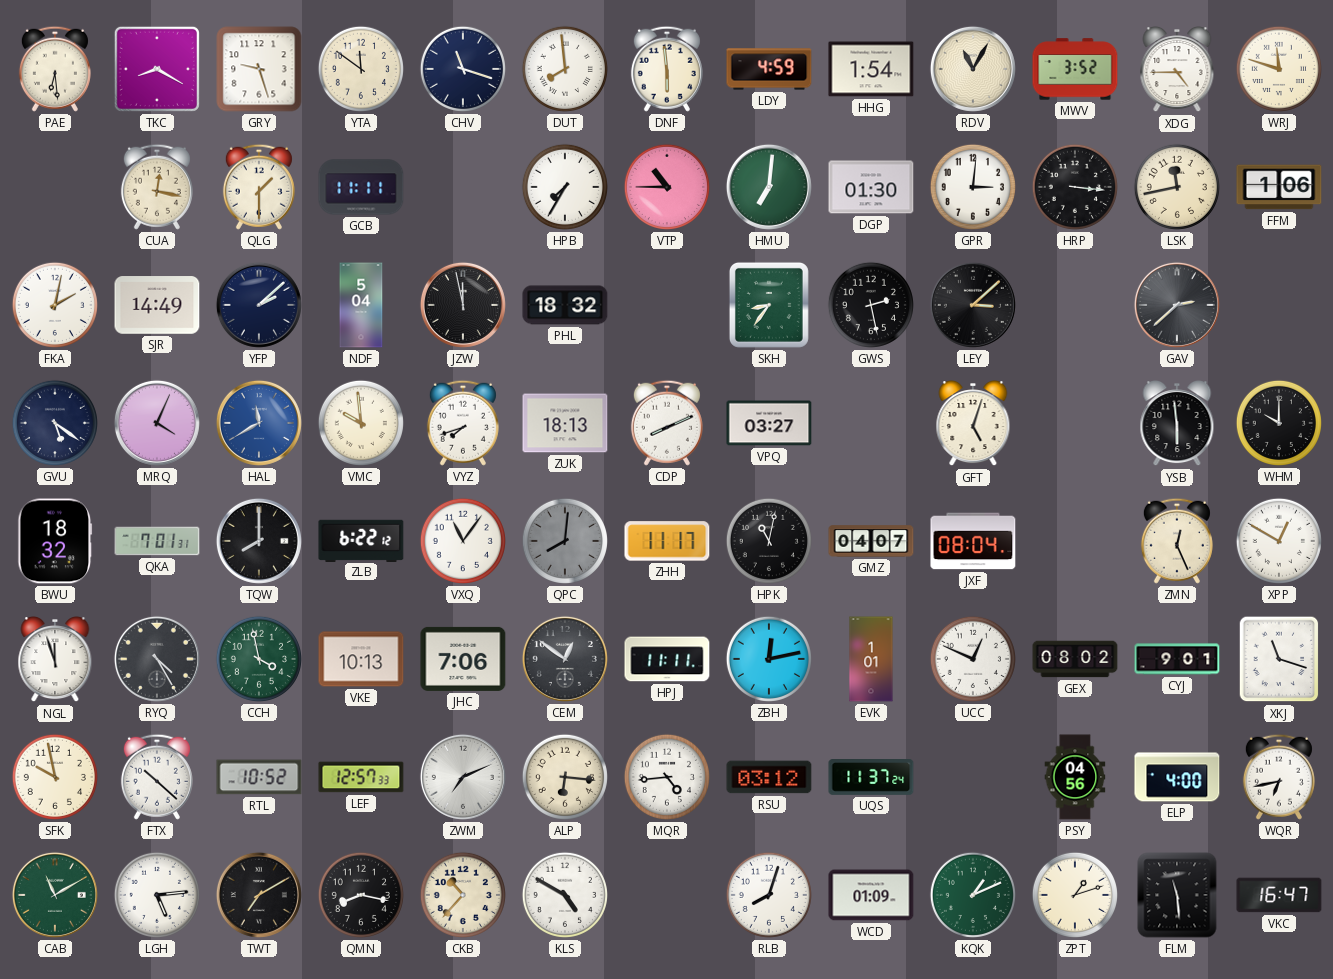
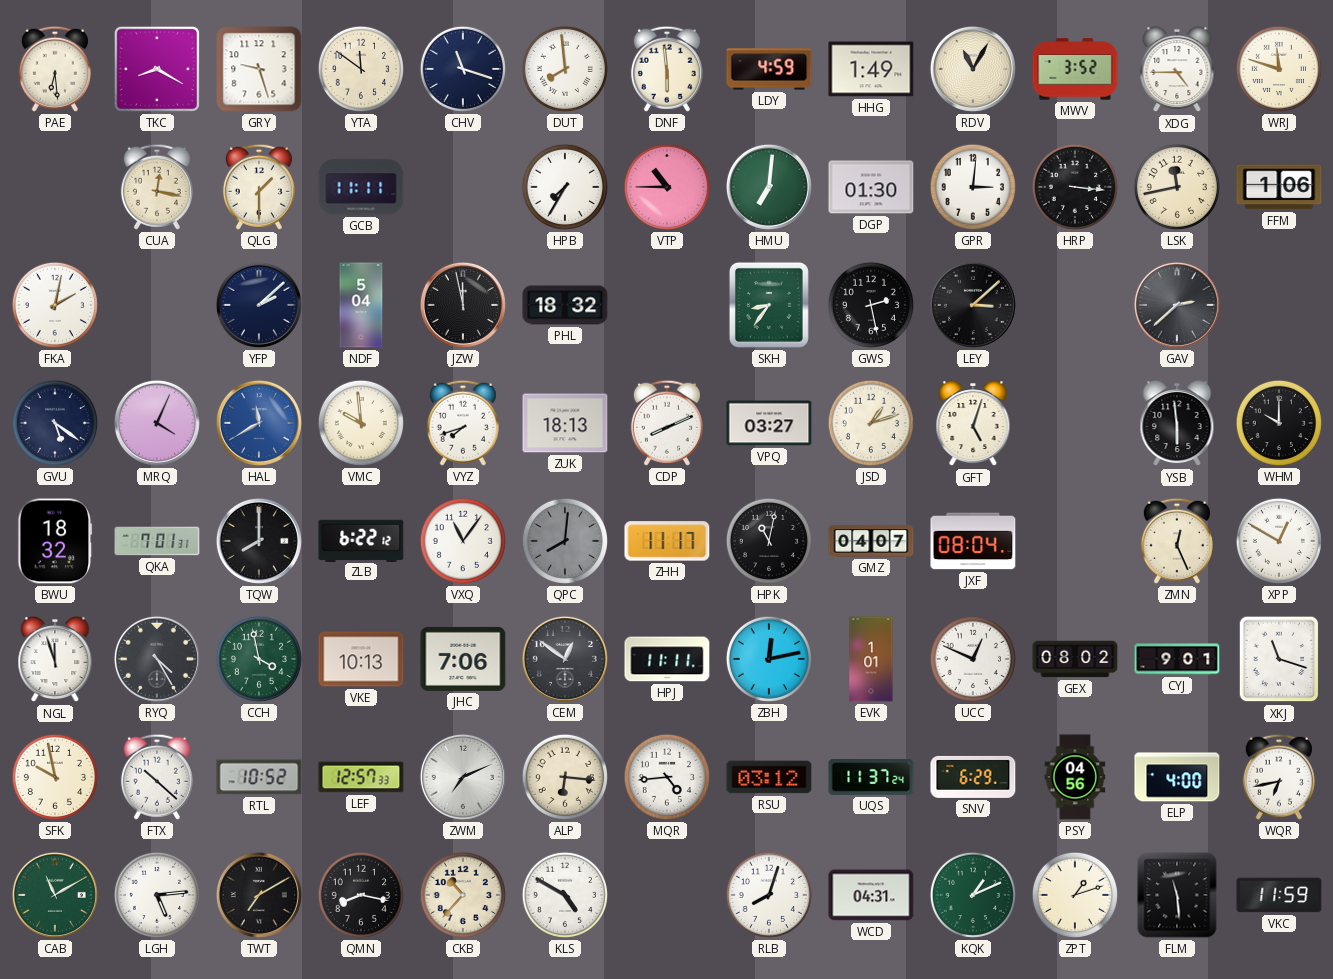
HHG: 1:54 -> 1:49
SJR: 14:49 -> none
JSD: none -> 1:12
SNV: none -> 6:29
WCD: 01:09 -> 04:31
VKC: 16:47 -> 11:59
